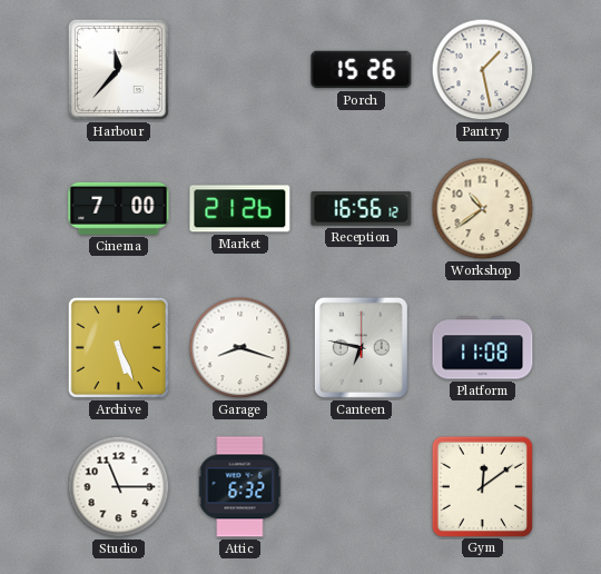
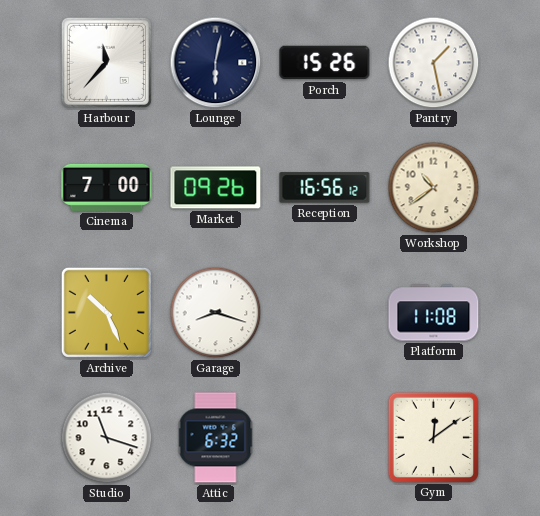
Lounge: none -> 6:02
Market: 21:26 -> 09:26
Archive: 5:26 -> 10:26
Canteen: 6:47 -> none
Studio: 11:15 -> 11:18
